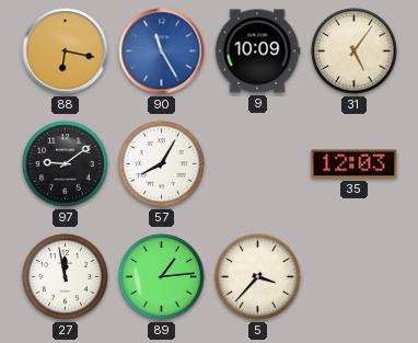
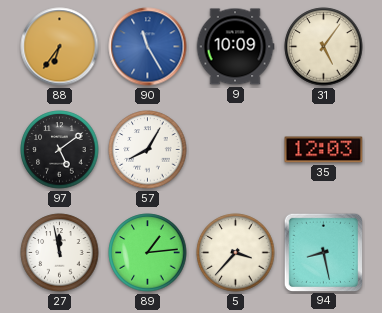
88: 6:17 -> 6:36
97: 9:09 -> 5:09
94: none -> 8:28
